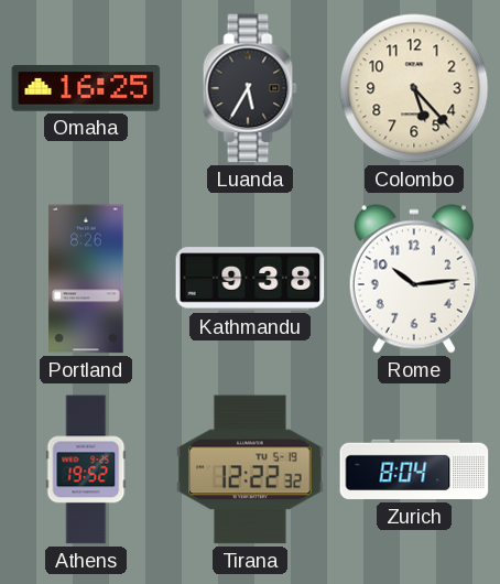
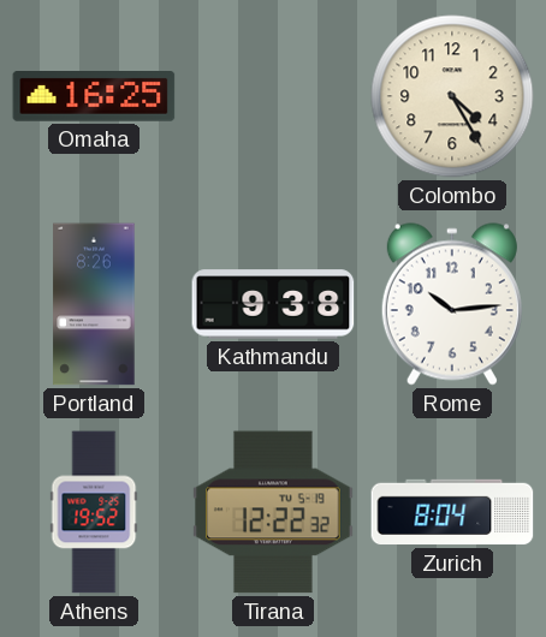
Luanda: 5:35 -> none
Colombo: 5:23 -> 4:25
